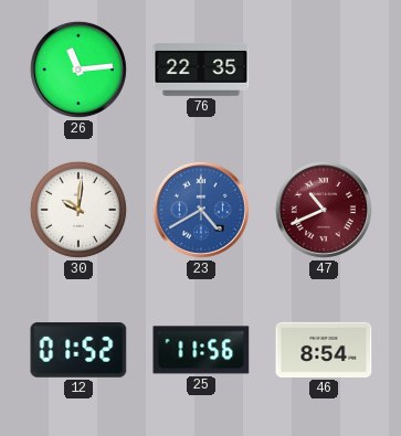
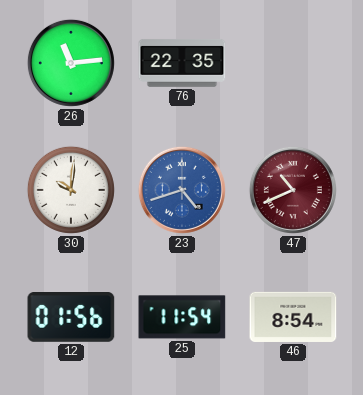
23: 4:40 -> 4:42
12: 01:52 -> 01:56
25: 11:56 -> 11:54
